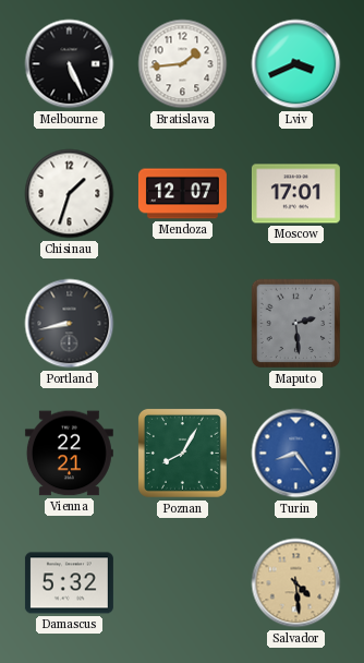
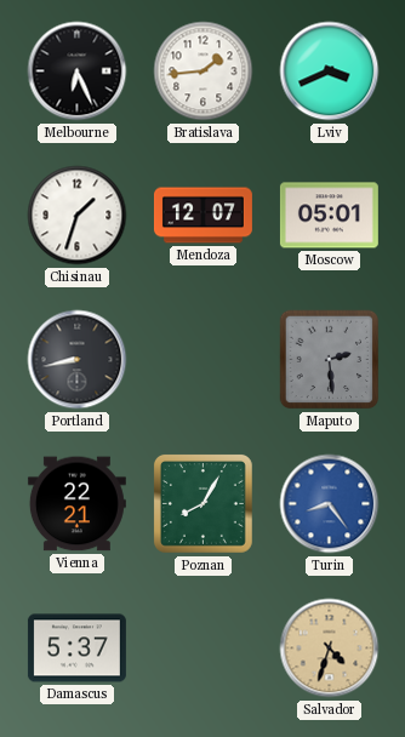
Melbourne: 5:26 -> 6:26
Moscow: 17:01 -> 05:01
Damascus: 5:32 -> 5:37
Salvador: 4:29 -> 4:33
